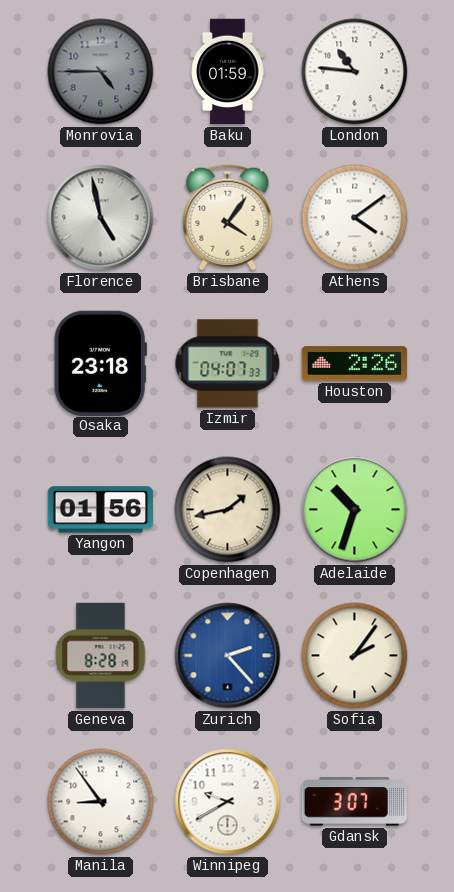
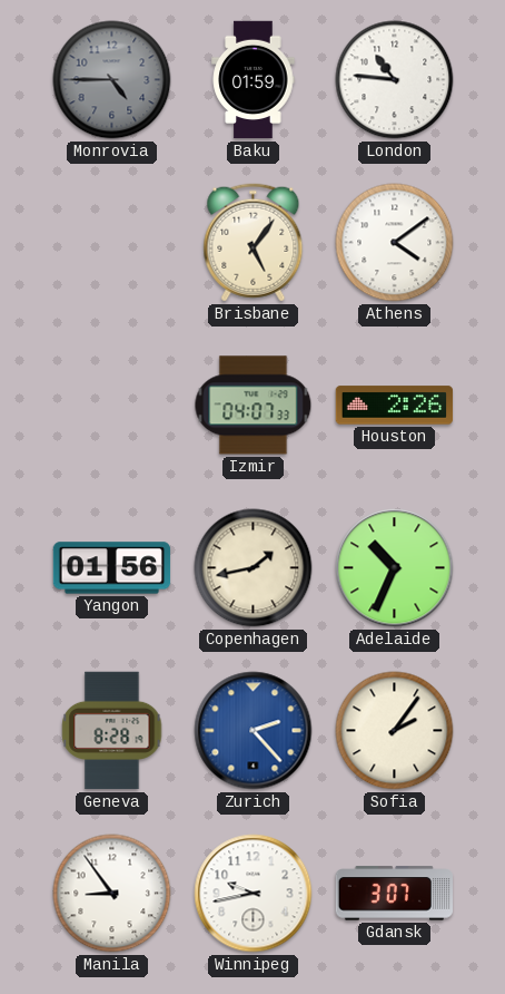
Florence: 4:58 -> none
Brisbane: 4:06 -> 5:06
Osaka: 23:18 -> none
Adelaide: 10:33 -> 10:34
Winnipeg: 9:40 -> 9:43
